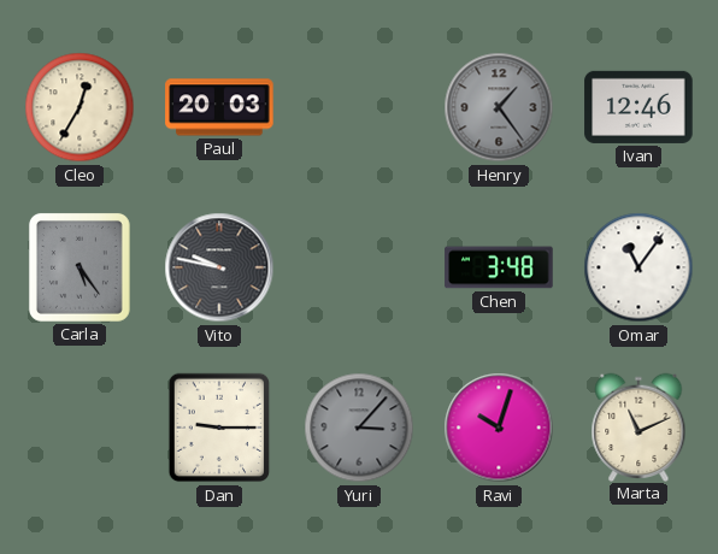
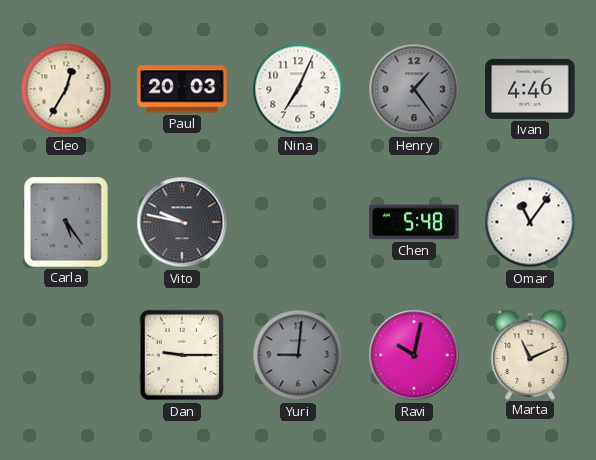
Nina: none -> 7:04
Ivan: 12:46 -> 4:46
Chen: 3:48 -> 5:48
Yuri: 3:07 -> 9:01
Ravi: 10:03 -> 10:02
